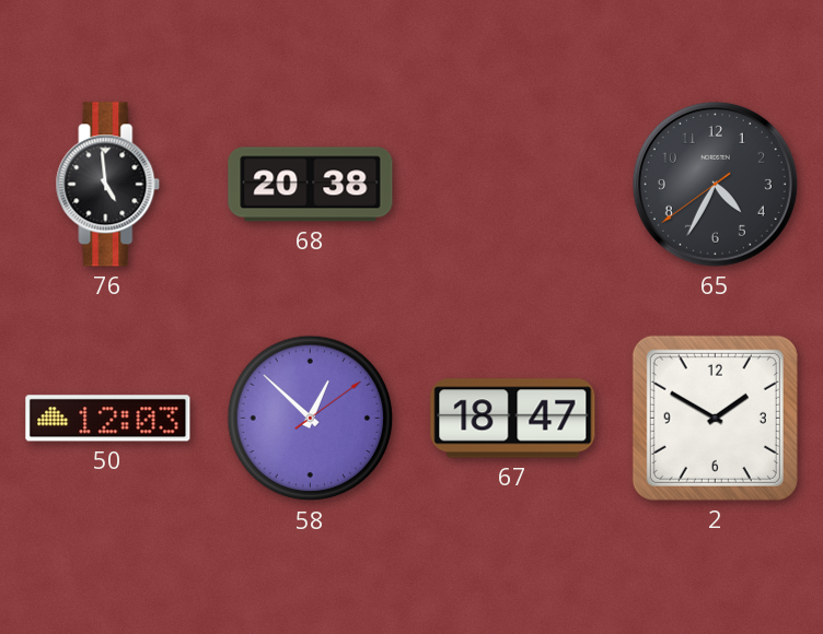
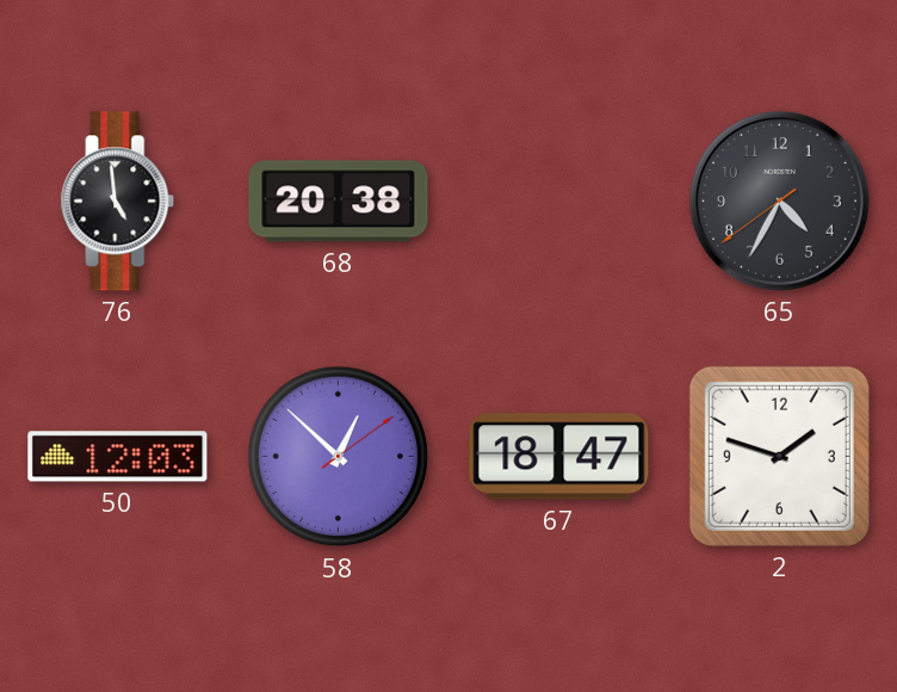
2: 1:50 -> 1:48
